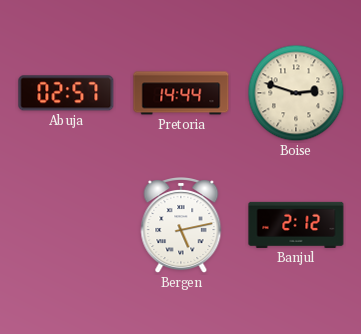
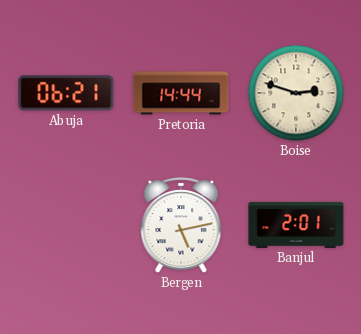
Abuja: 02:57 -> 06:21
Banjul: 2:12 -> 2:01
